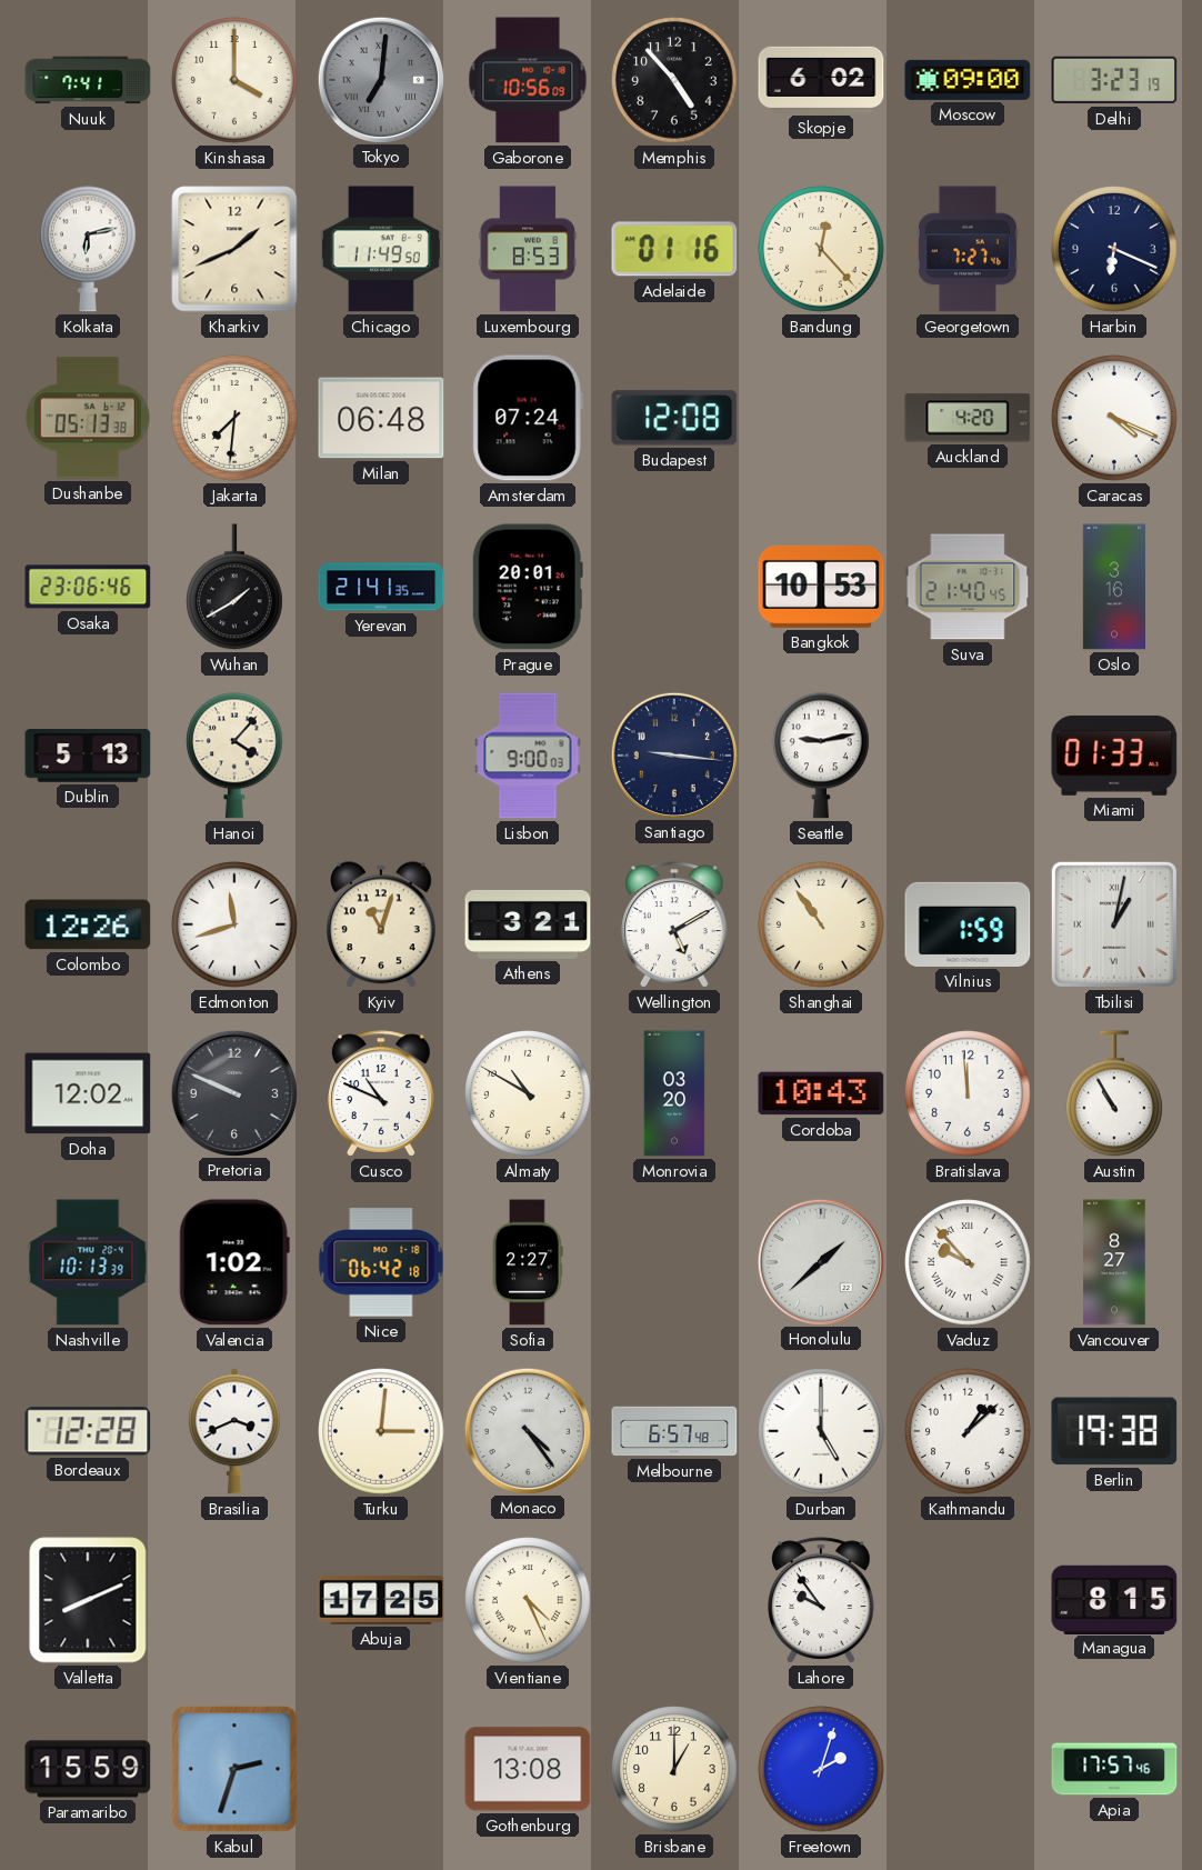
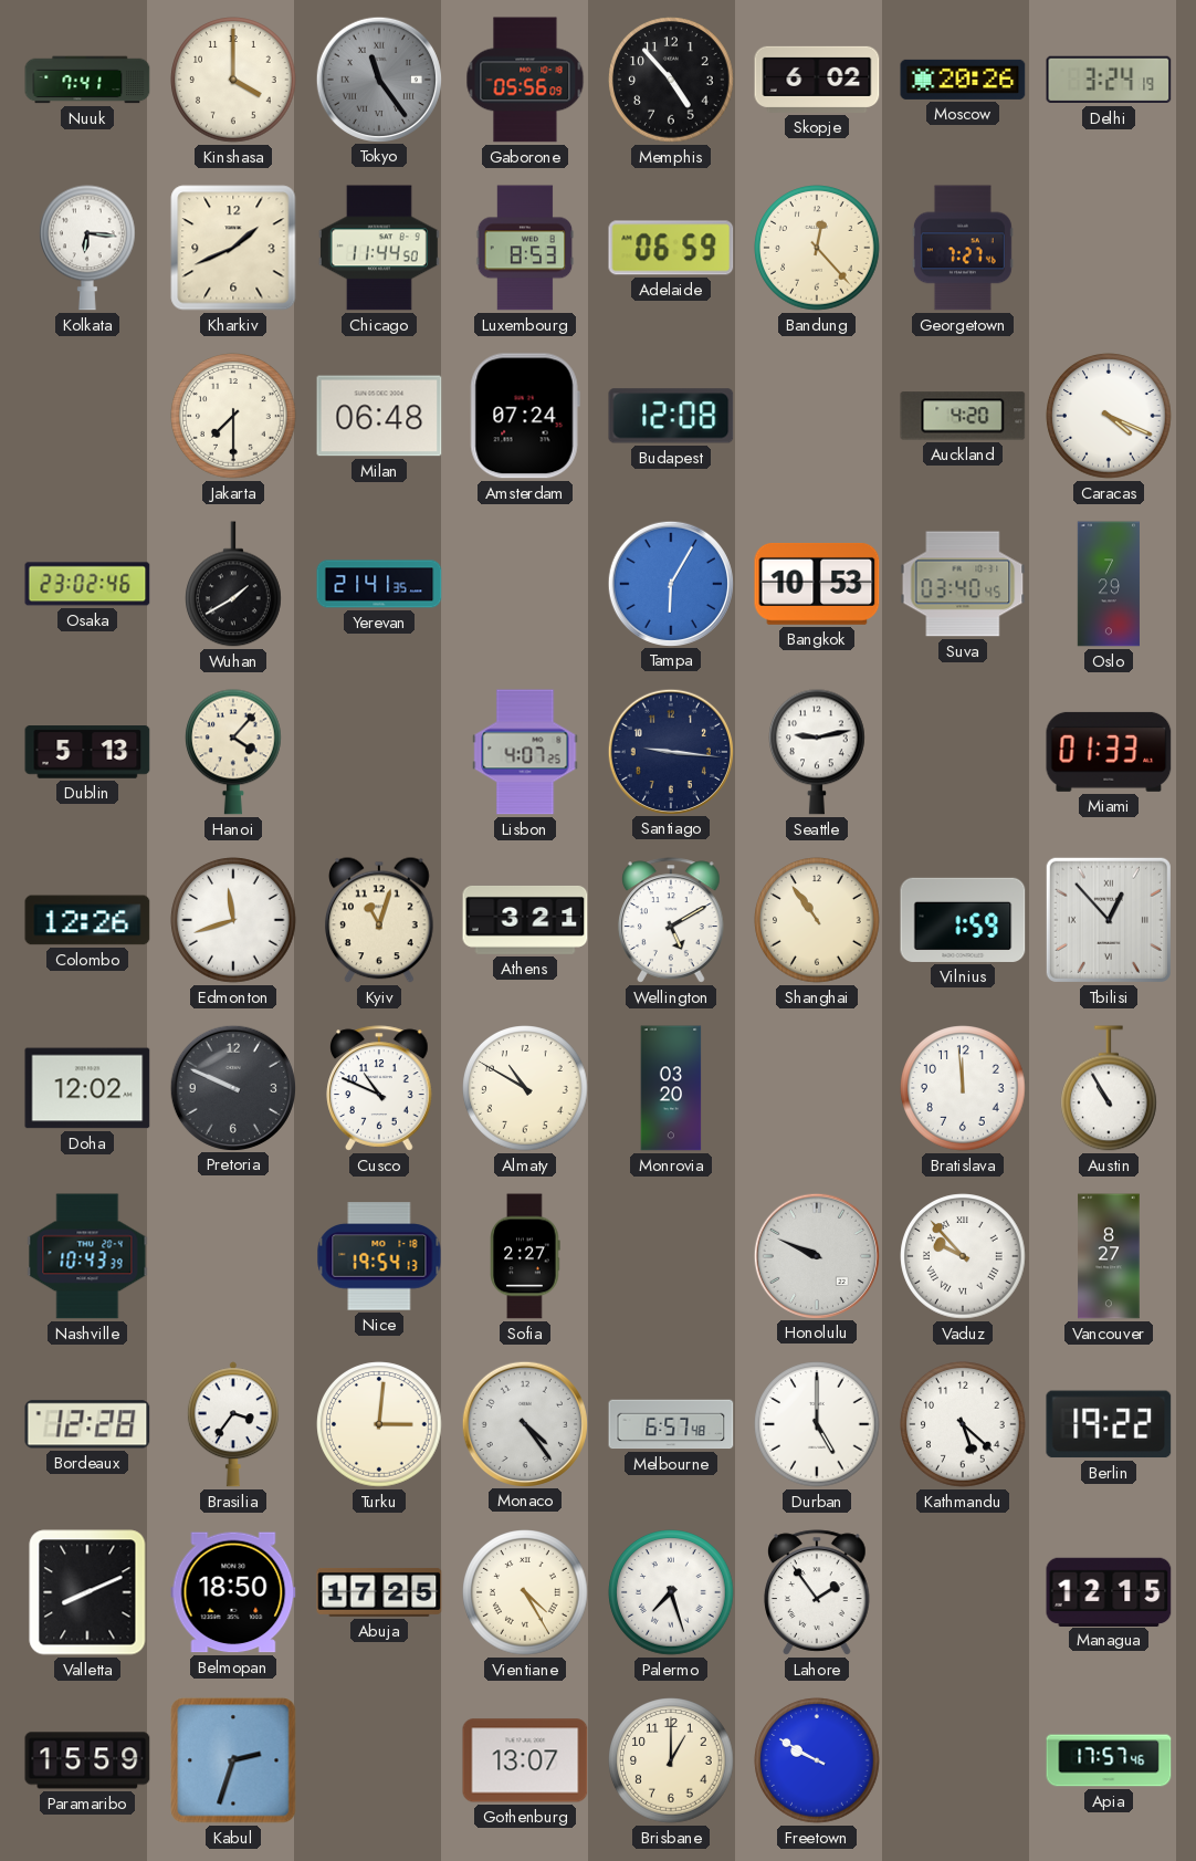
Tokyo: 7:01 -> 11:24
Gaborone: 10:56 -> 05:56
Moscow: 09:00 -> 20:26
Delhi: 3:23 -> 3:24
Kolkata: 6:13 -> 6:16
Chicago: 11:49 -> 11:44
Adelaide: 01:16 -> 06:59
Harbin: 6:19 -> none
Dushanbe: 05:13 -> none
Jakarta: 7:31 -> 7:30
Osaka: 23:06 -> 23:02
Prague: 20:01 -> none
Tampa: none -> 6:05
Suva: 21:40 -> 03:40
Oslo: 3:16 -> 7:29
Lisbon: 9:00 -> 4:07
Tbilisi: 1:02 -> 12:53
Cordoba: 10:43 -> none
Nashville: 10:13 -> 10:43
Valencia: 1:02 -> none
Nice: 06:42 -> 19:54
Honolulu: 1:38 -> 9:49
Brasilia: 3:41 -> 3:36
Kathmandu: 1:08 -> 5:22
Berlin: 19:38 -> 19:22
Belmopan: none -> 18:50
Vientiane: 4:26 -> 4:25
Palermo: none -> 7:27
Lahore: 9:54 -> 1:54
Managua: 8:15 -> 12:15
Gothenburg: 13:08 -> 13:07
Freetown: 2:03 -> 9:50
